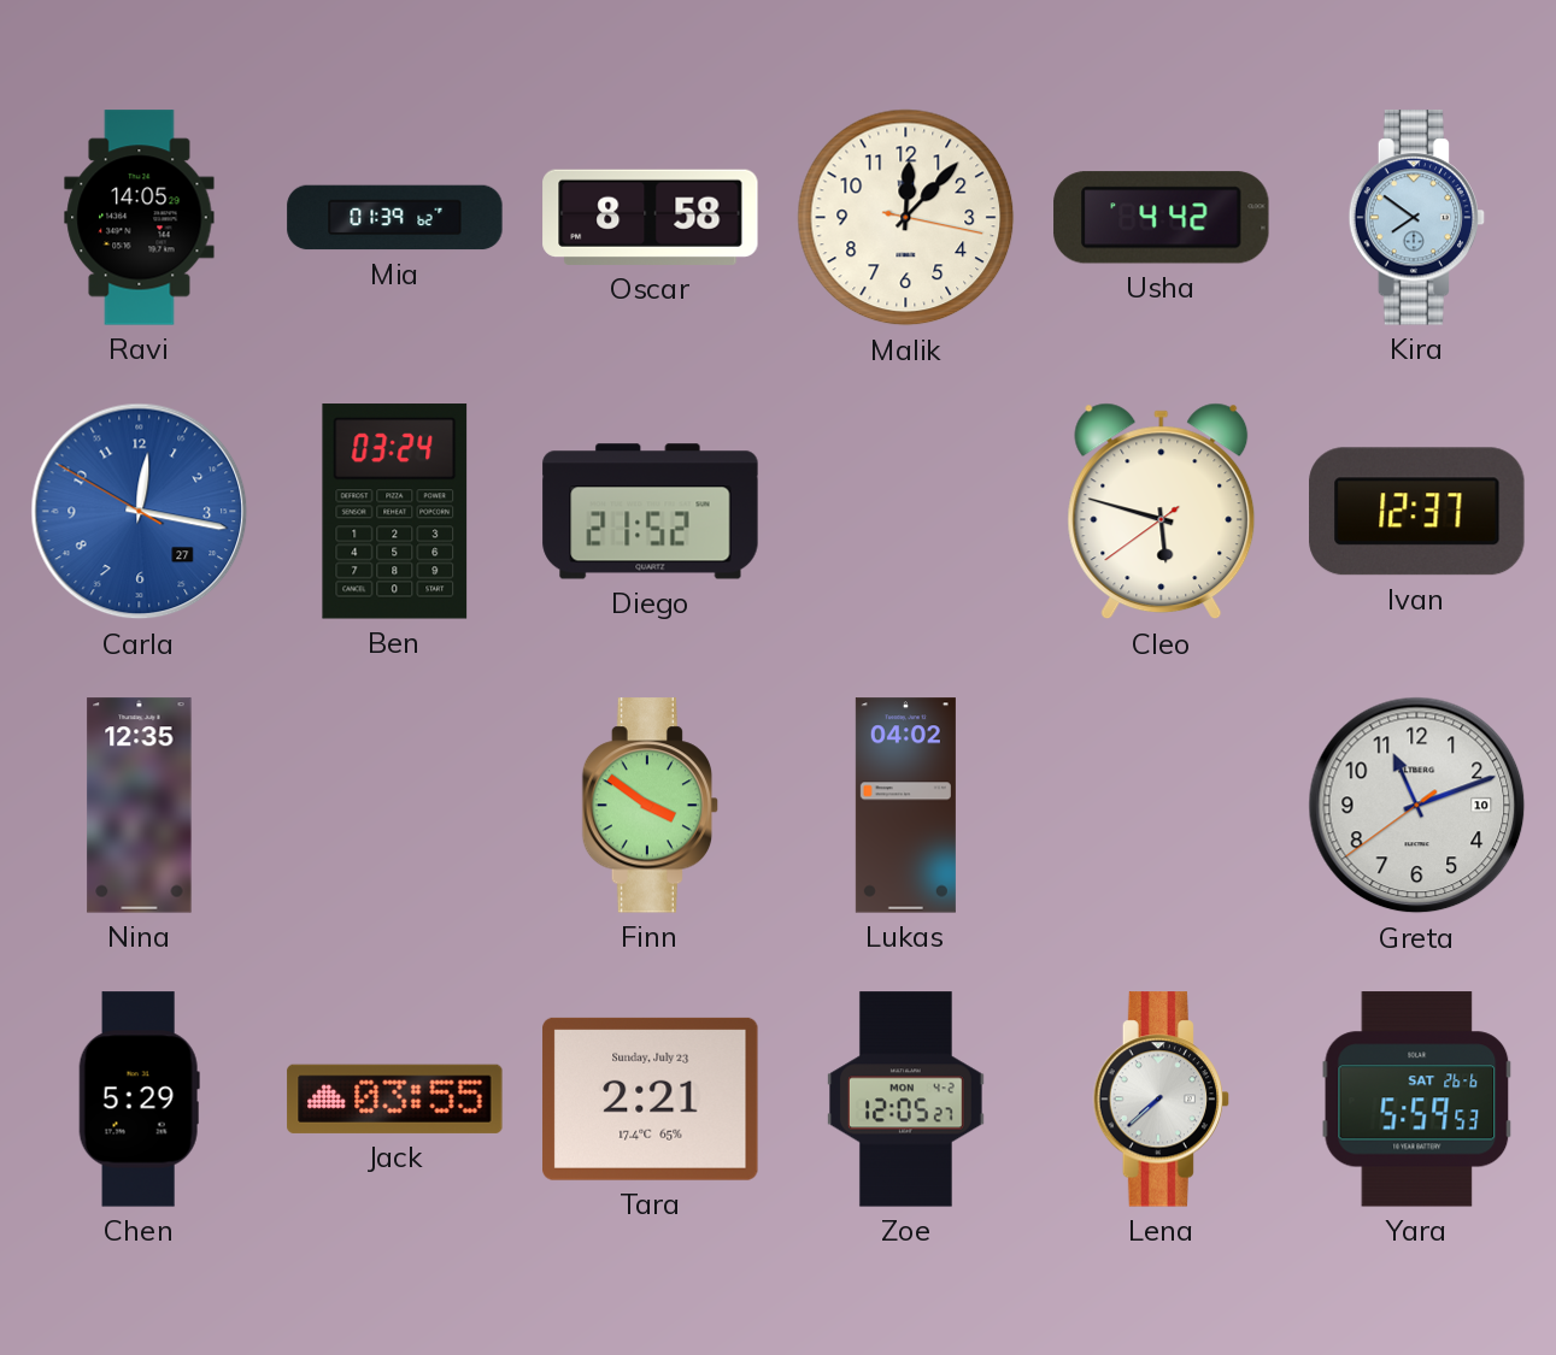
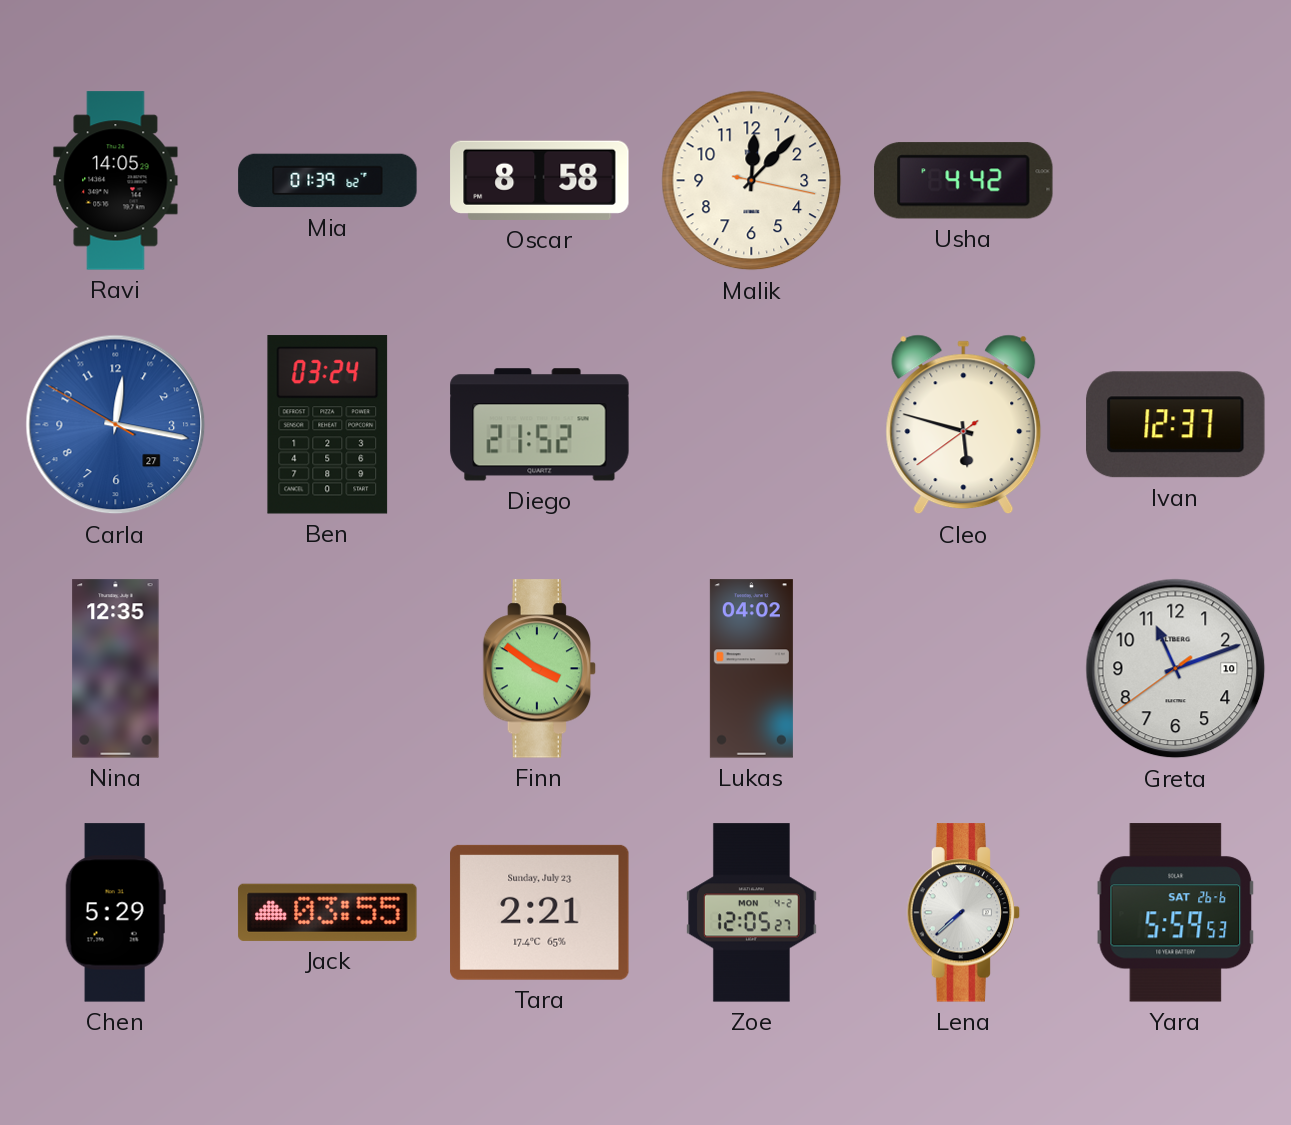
Kira: 7:51 -> none
